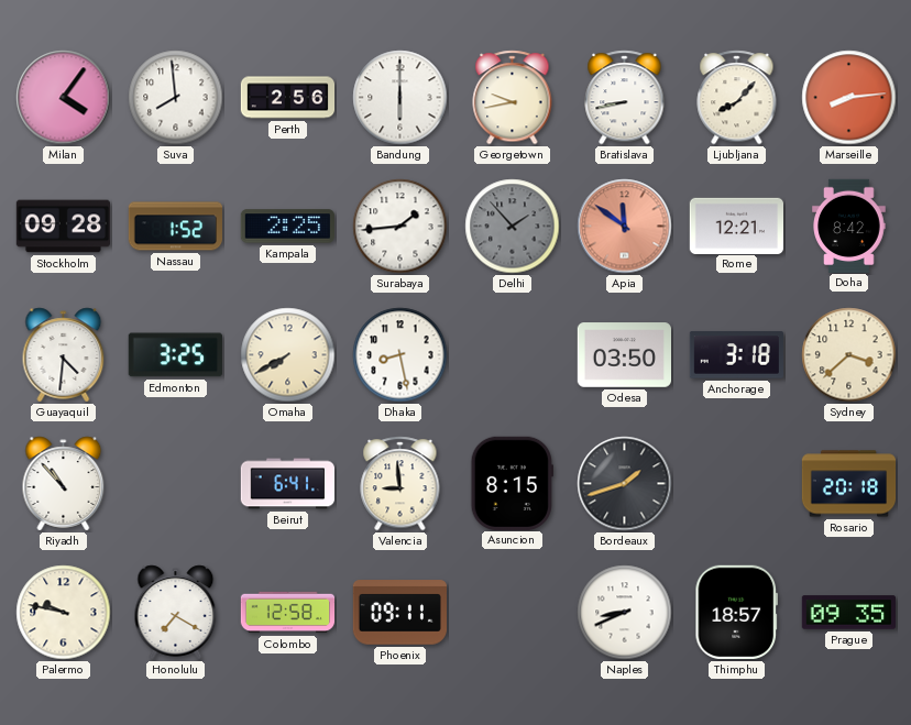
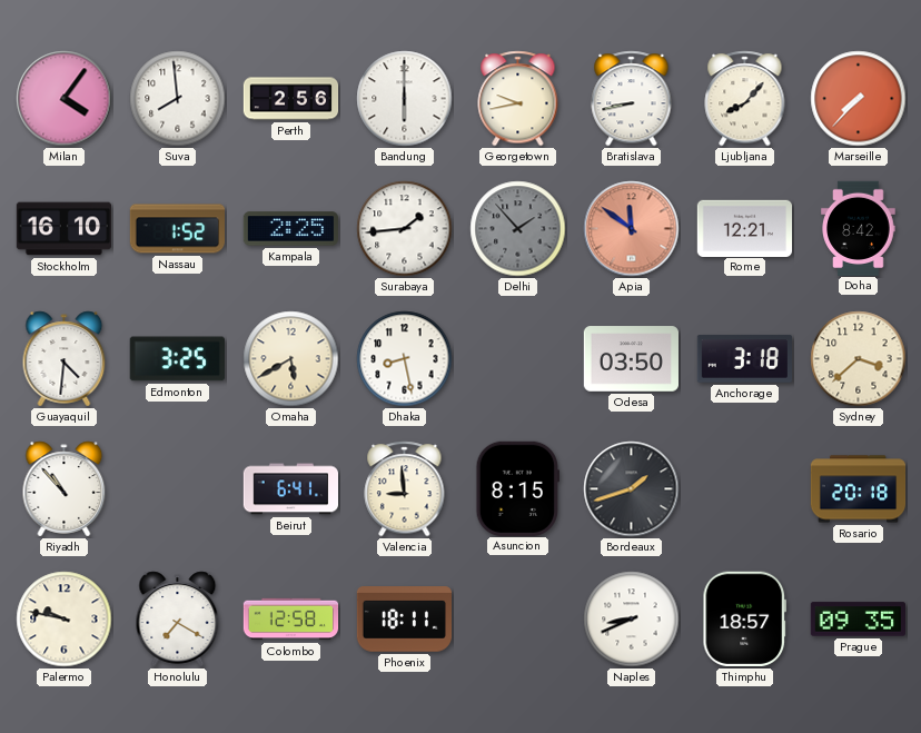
Marseille: 8:14 -> 7:37
Stockholm: 09:28 -> 16:10
Omaha: 7:40 -> 5:40
Phoenix: 09:11 -> 18:11
